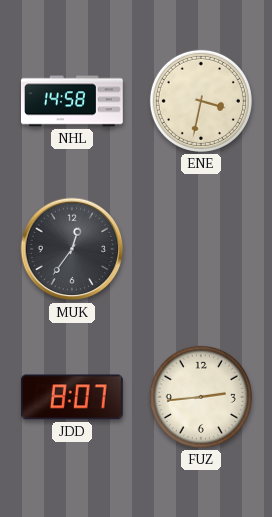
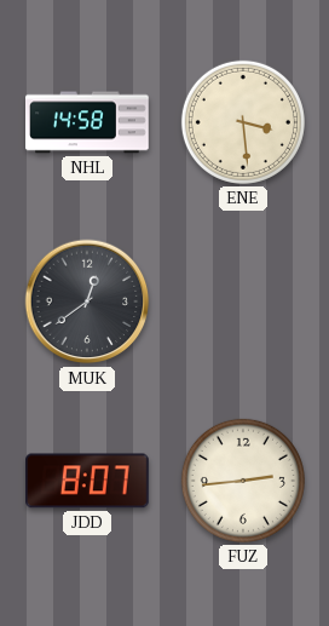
ENE: 3:32 -> 3:29
MUK: 12:36 -> 12:39
